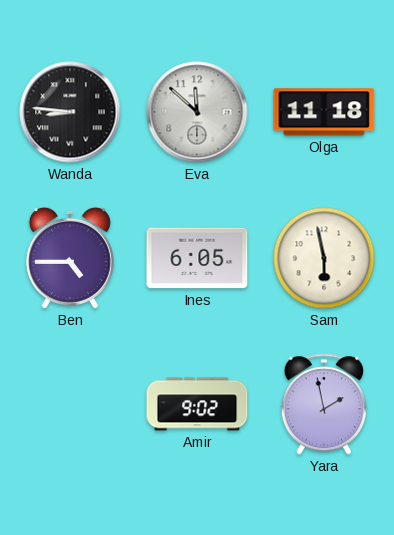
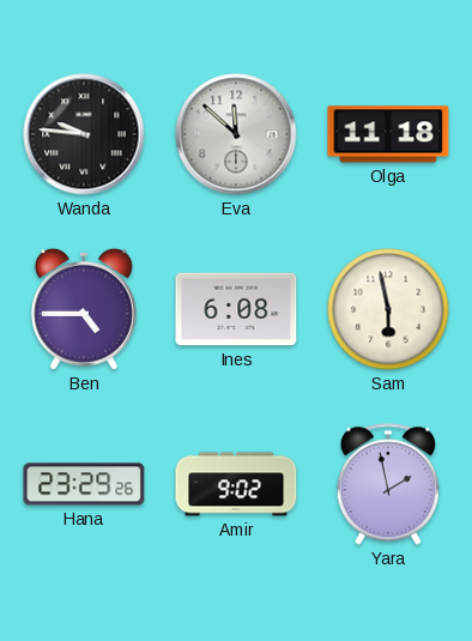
Wanda: 8:46 -> 9:46
Ines: 6:05 -> 6:08
Hana: none -> 23:29
